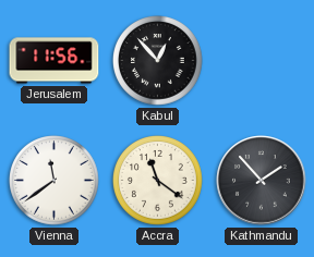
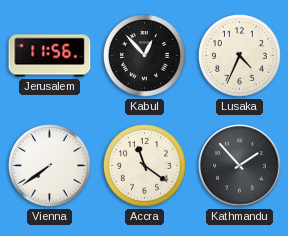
Lusaka: none -> 4:34
Vienna: 11:39 -> 7:39
